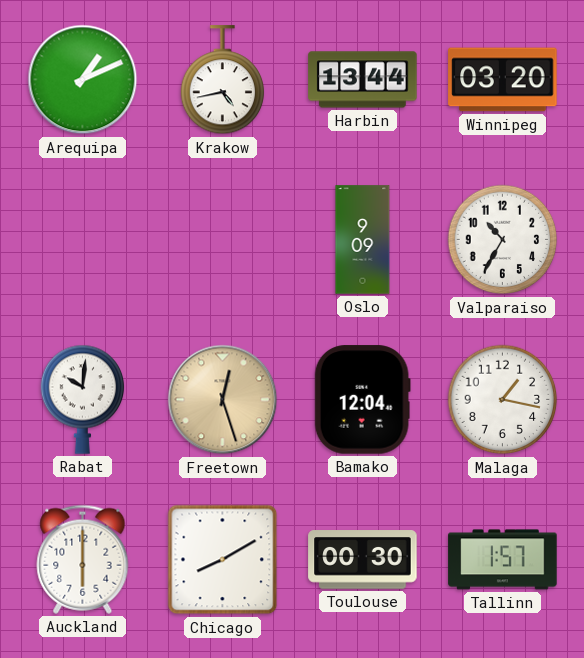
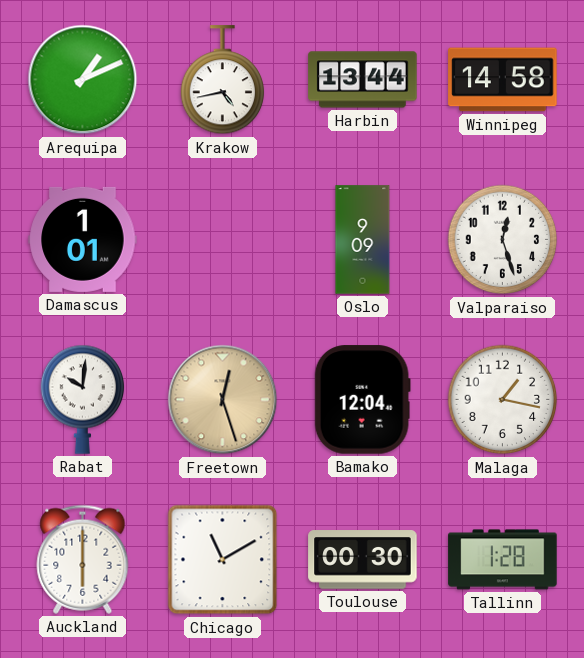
Winnipeg: 03:20 -> 14:58
Damascus: none -> 1:01
Valparaiso: 10:35 -> 12:27
Chicago: 8:10 -> 11:10
Tallinn: 1:57 -> 1:28
